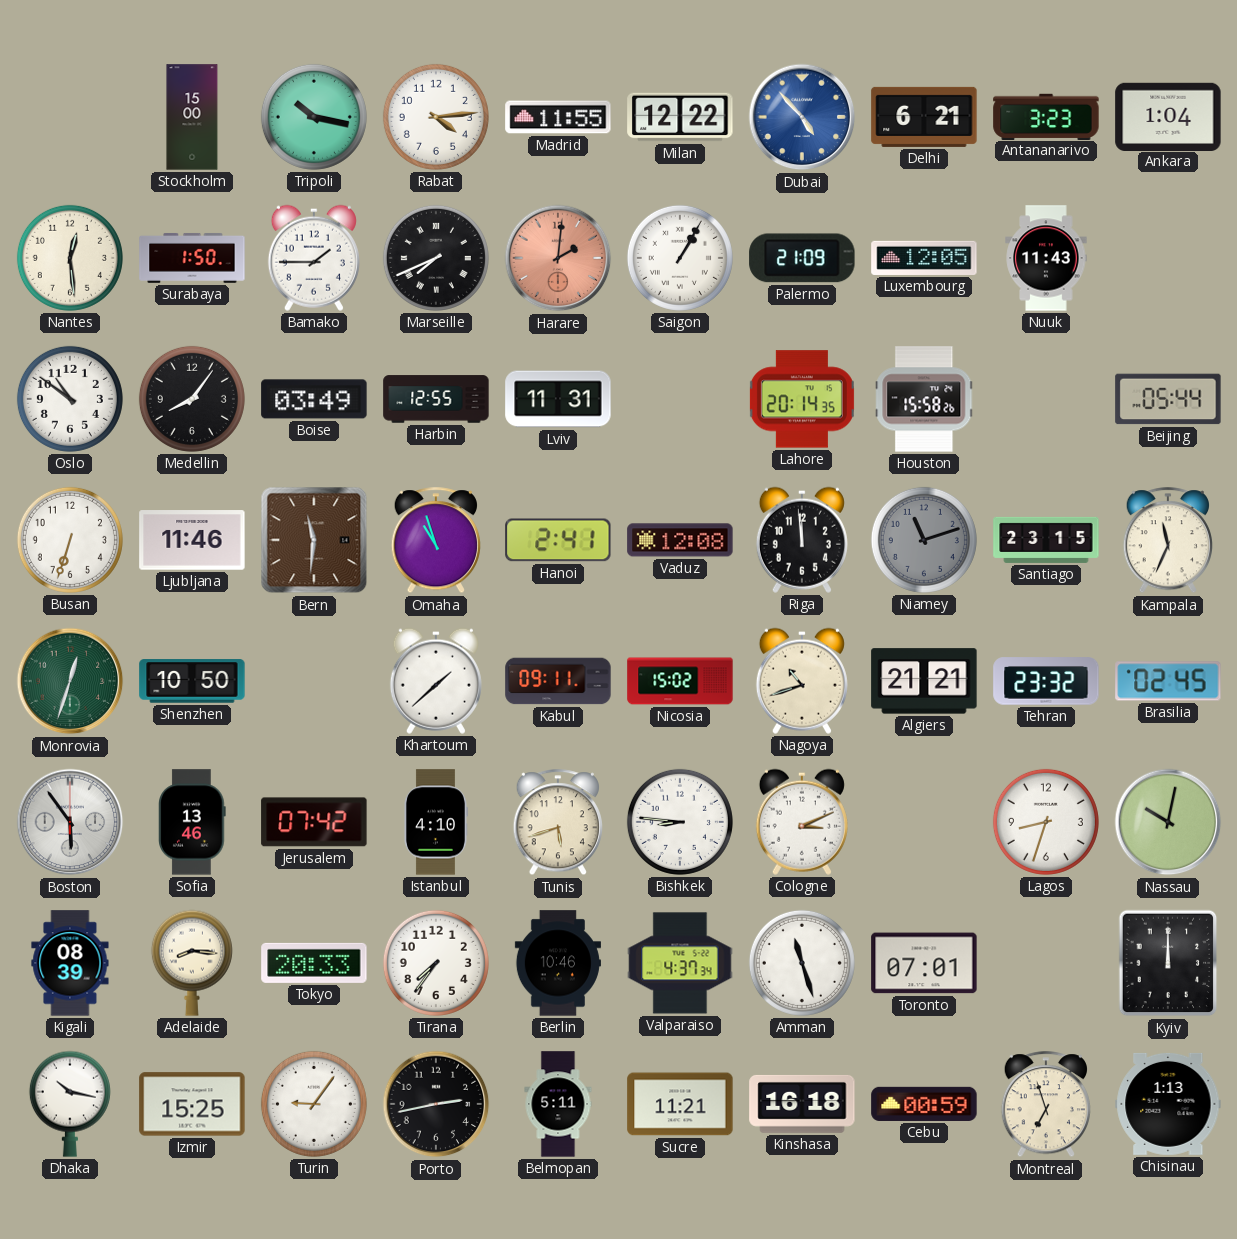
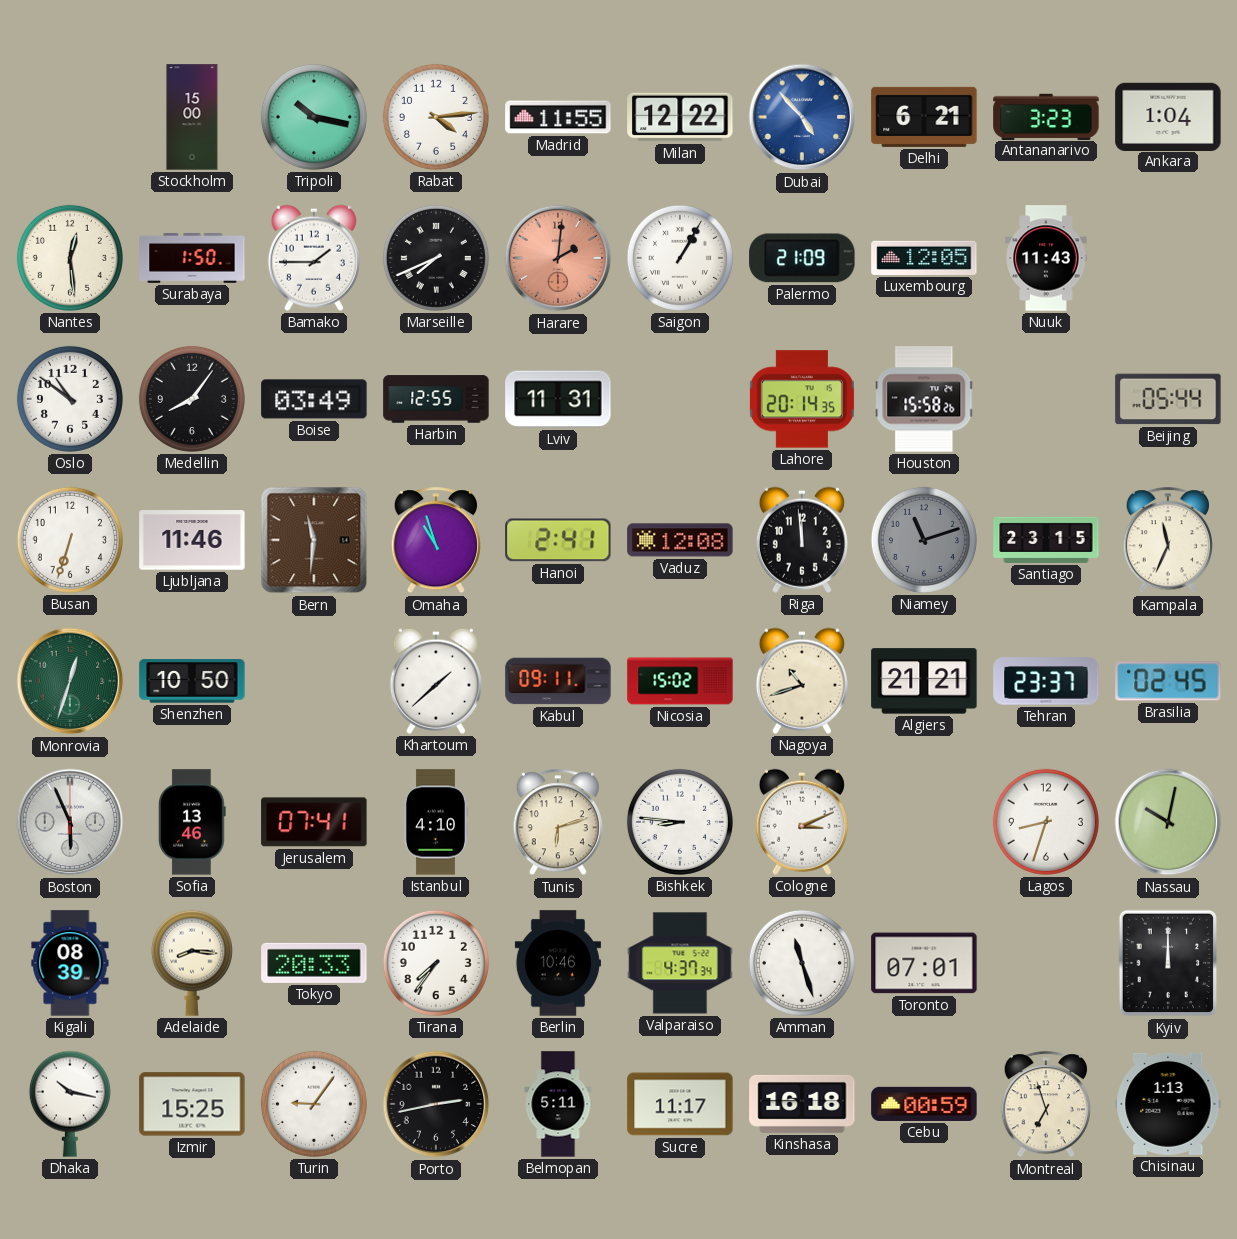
Tehran: 23:32 -> 23:37
Boston: 5:54 -> 5:56
Jerusalem: 07:42 -> 07:41
Tunis: 5:42 -> 6:12
Sucre: 11:21 -> 11:17
